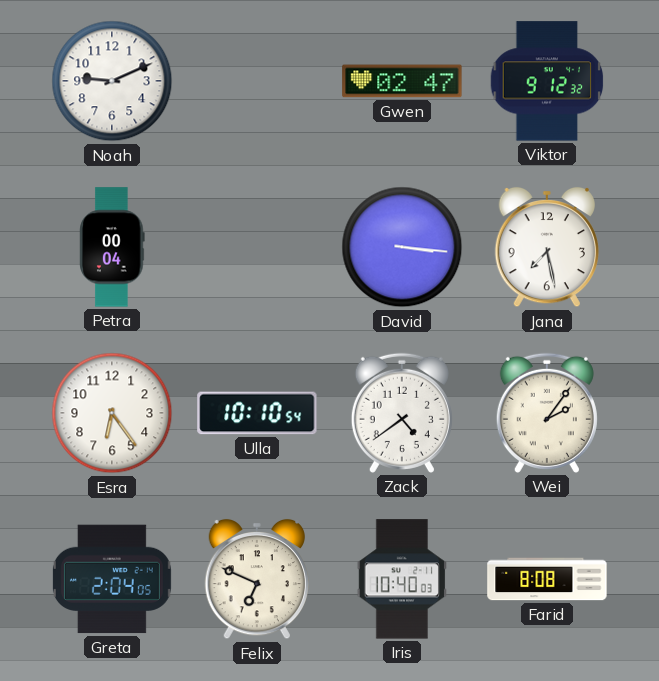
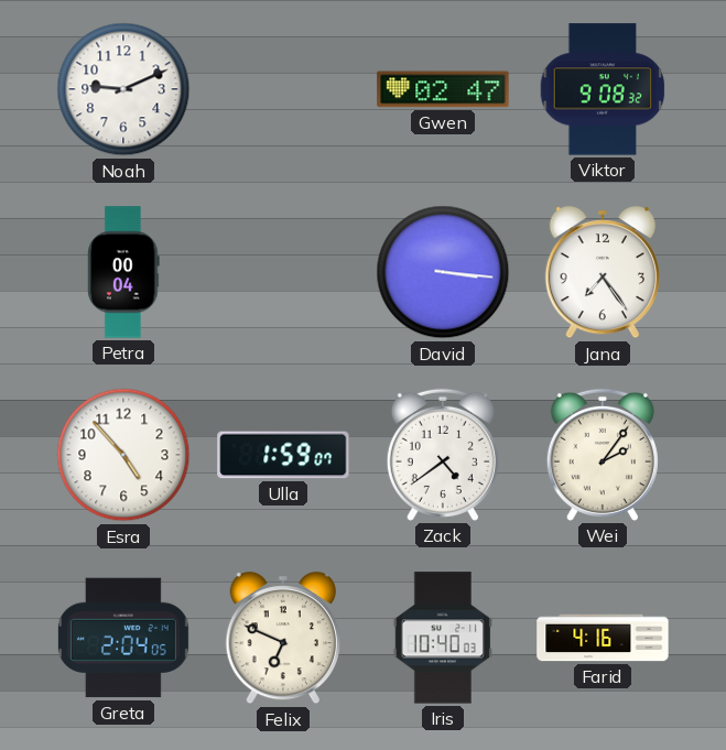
Viktor: 9:12 -> 9:08
Jana: 7:28 -> 7:24
Esra: 6:24 -> 4:53
Ulla: 10:10 -> 1:59
Farid: 8:08 -> 4:16
